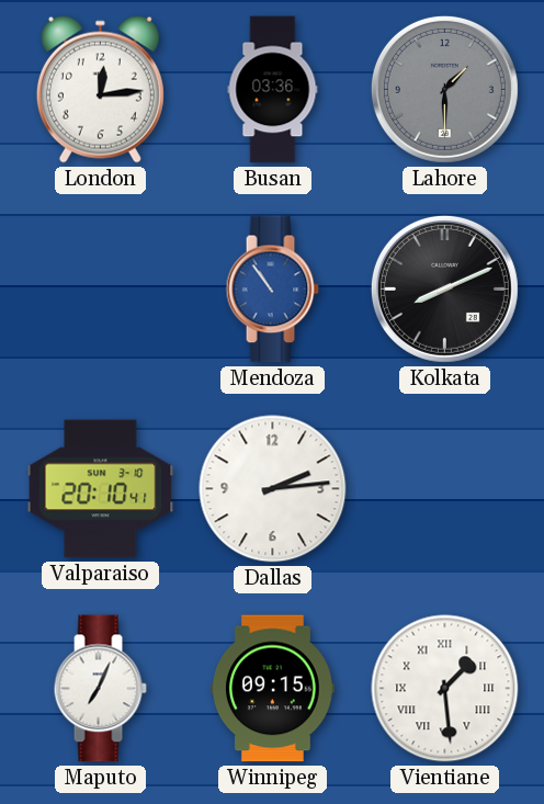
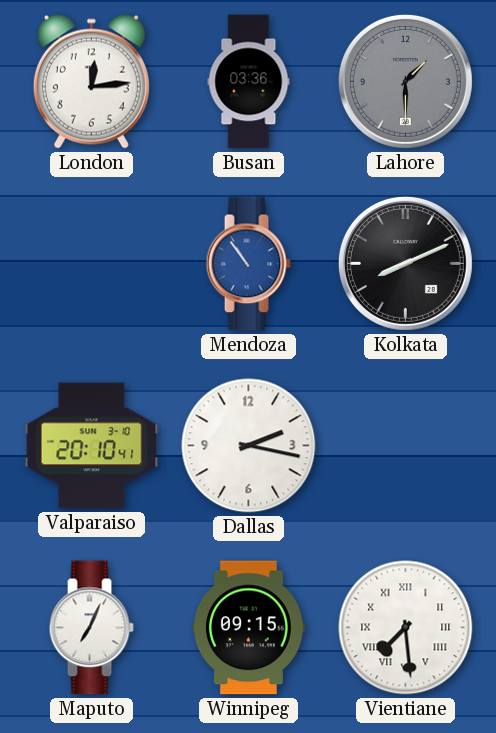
Dallas: 2:14 -> 2:17
Vientiane: 1:29 -> 7:29
